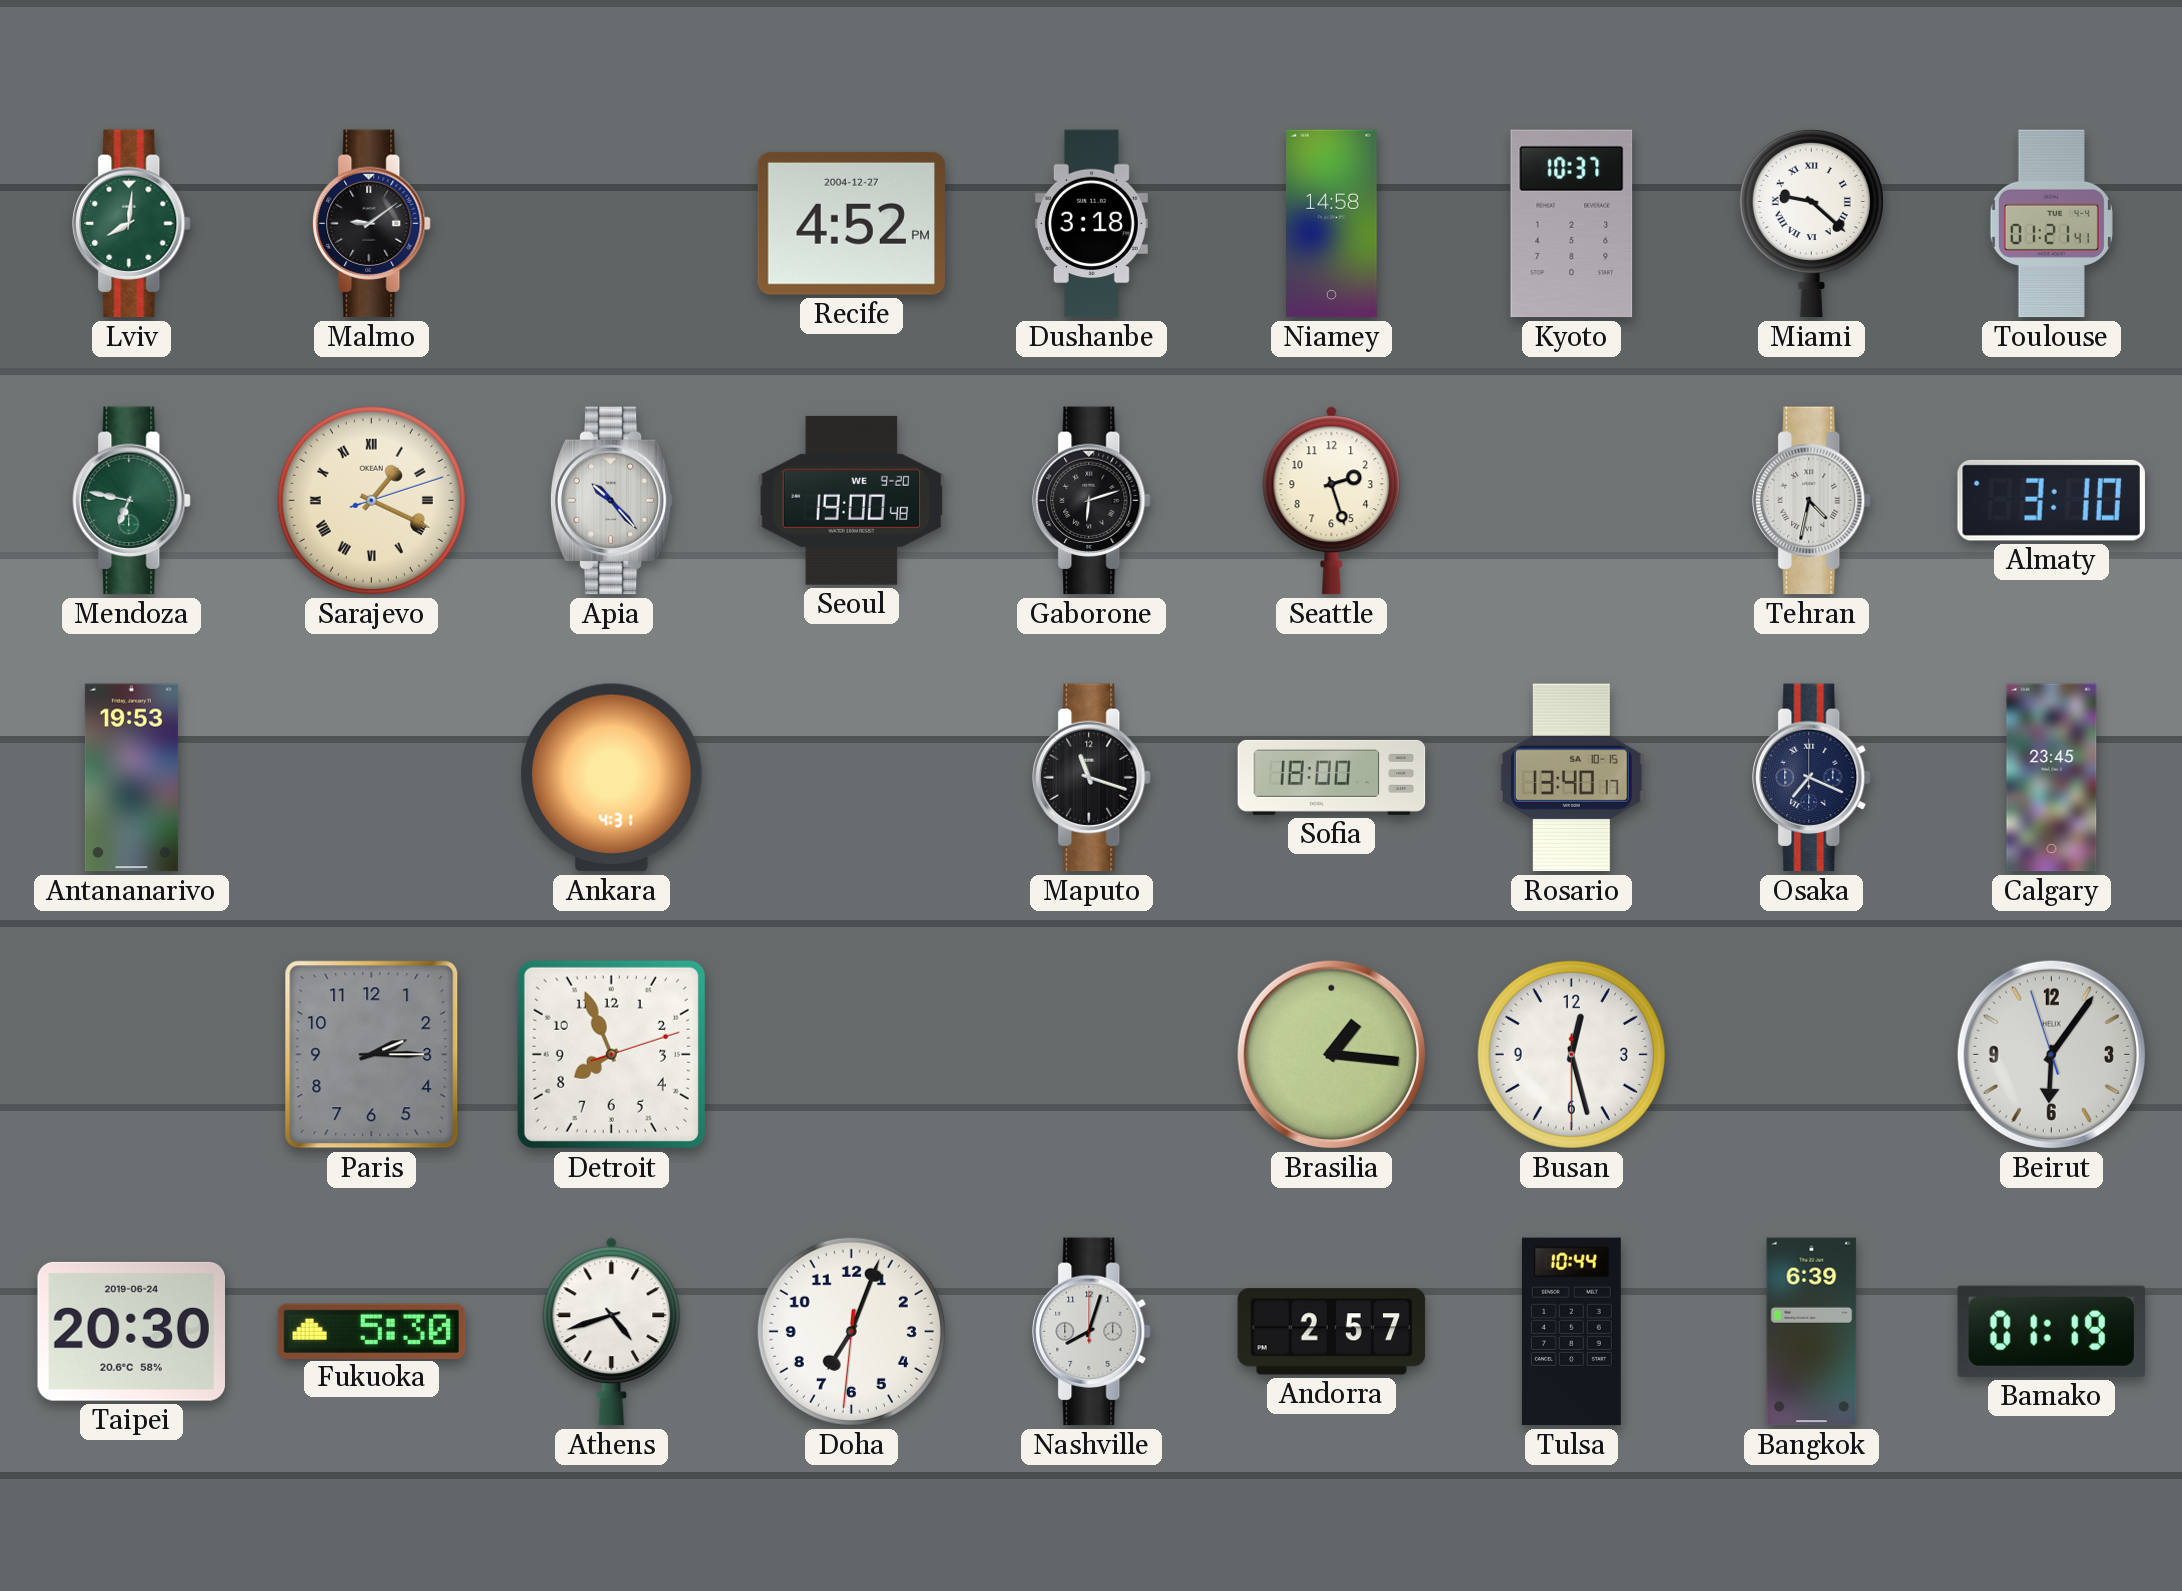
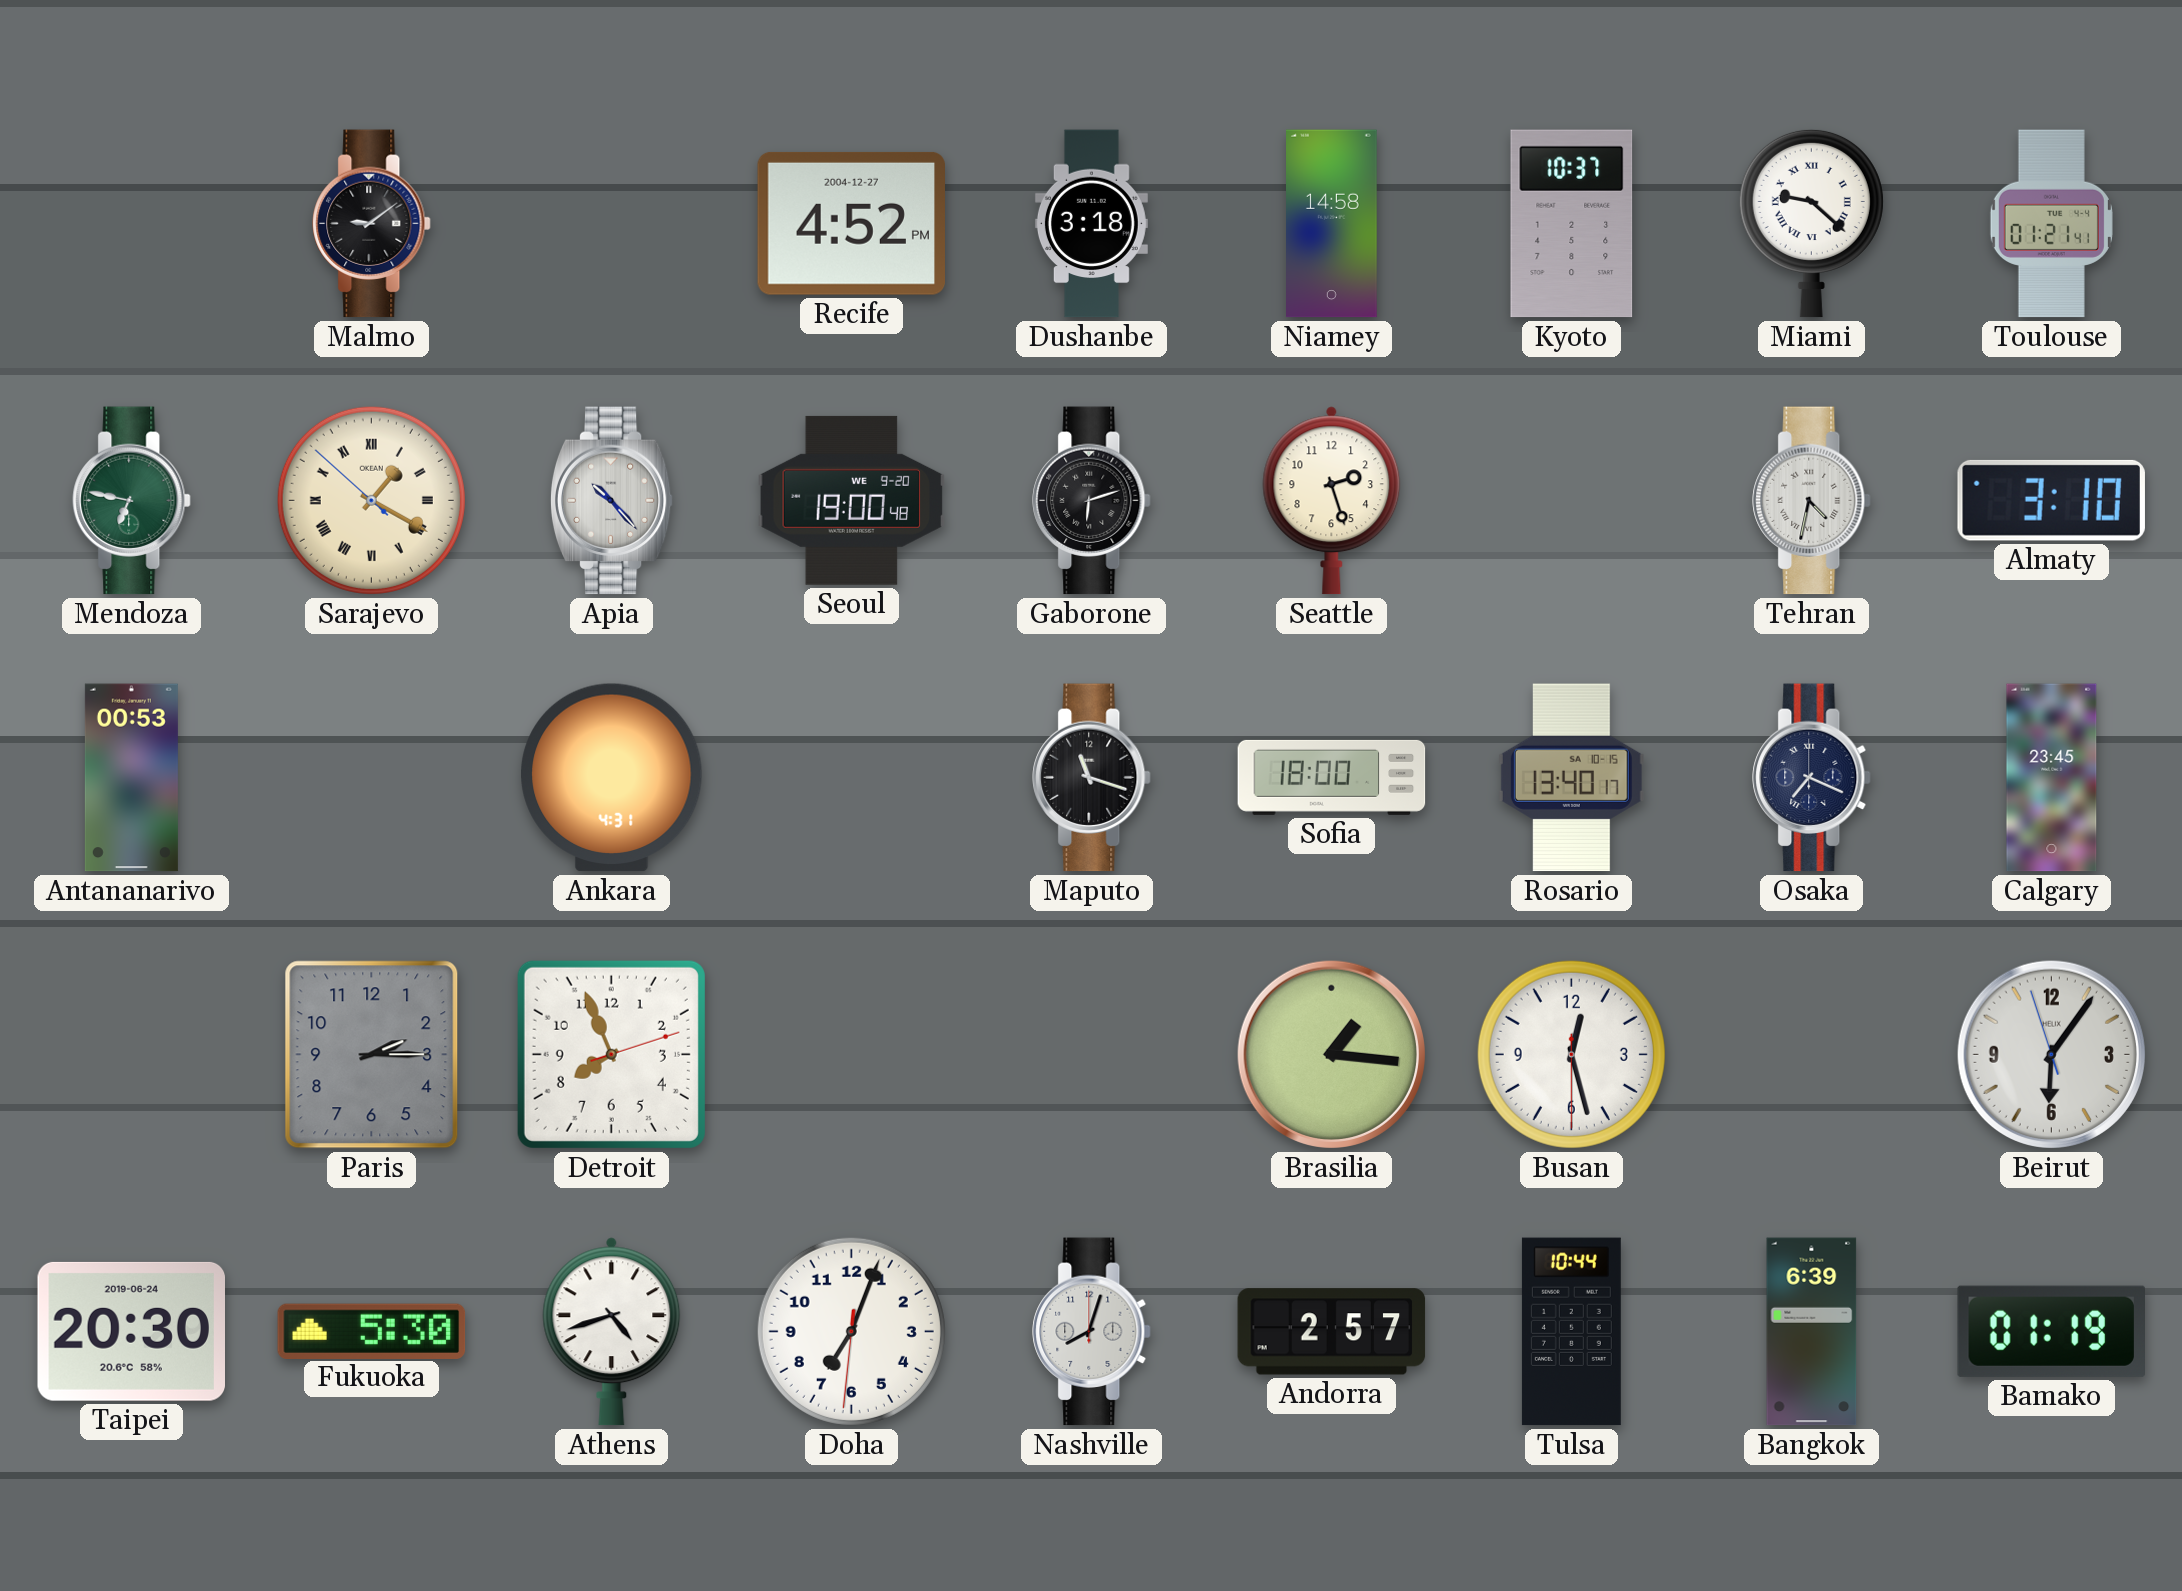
Lviv: 8:01 -> none
Sarajevo: 1:19:12 -> 1:19:52
Antananarivo: 19:53 -> 00:53
